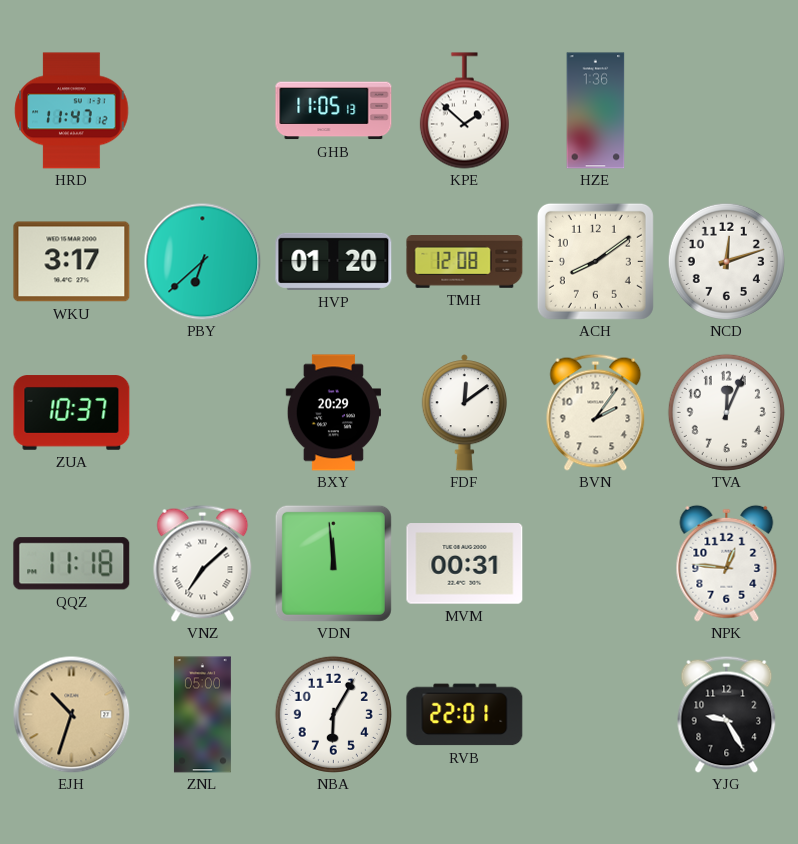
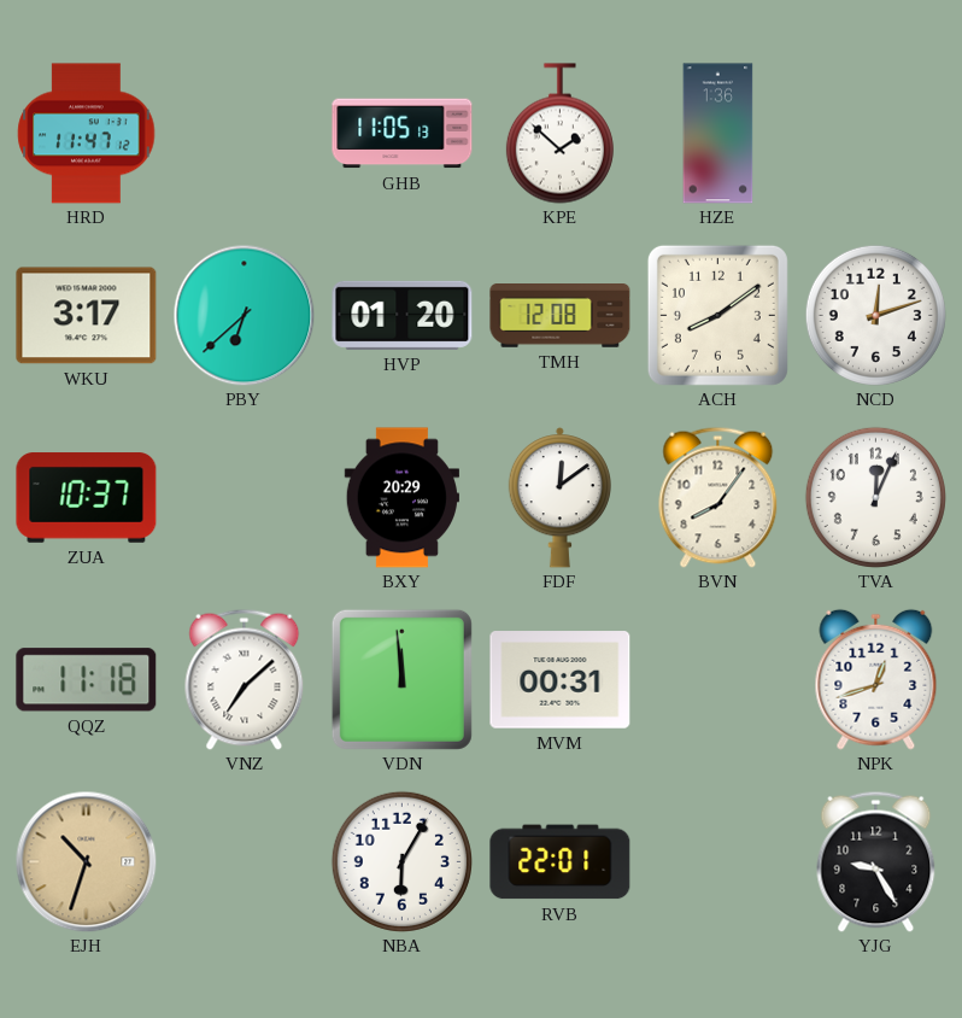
BVN: 2:06 -> 8:06
NPK: 12:46 -> 12:42
ZNL: 05:00 -> none
